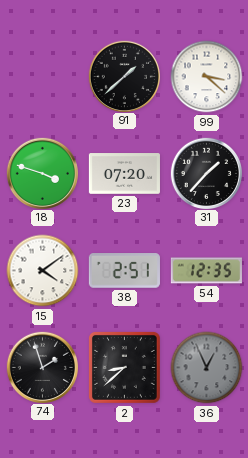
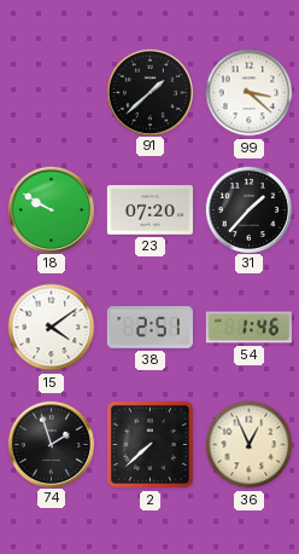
18: 3:48 -> 9:50
54: 12:35 -> 1:46
2: 8:38 -> 7:38
36 dial: grey -> cream
